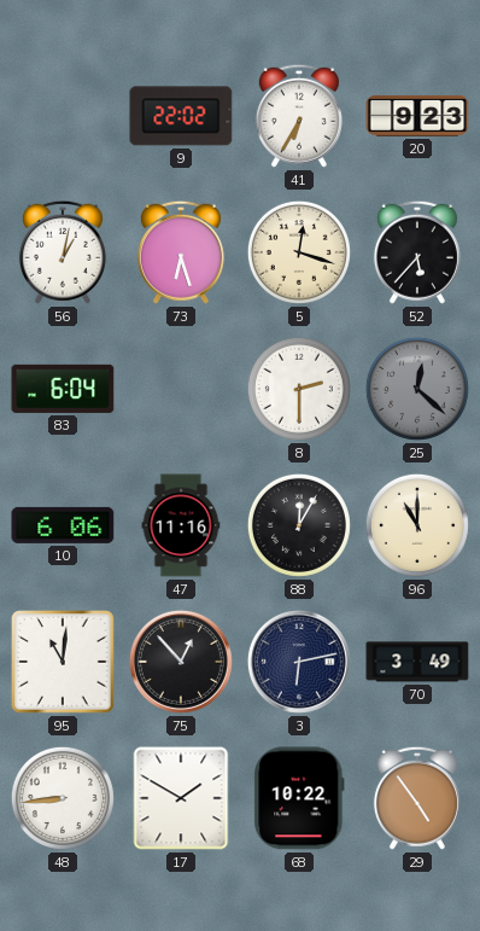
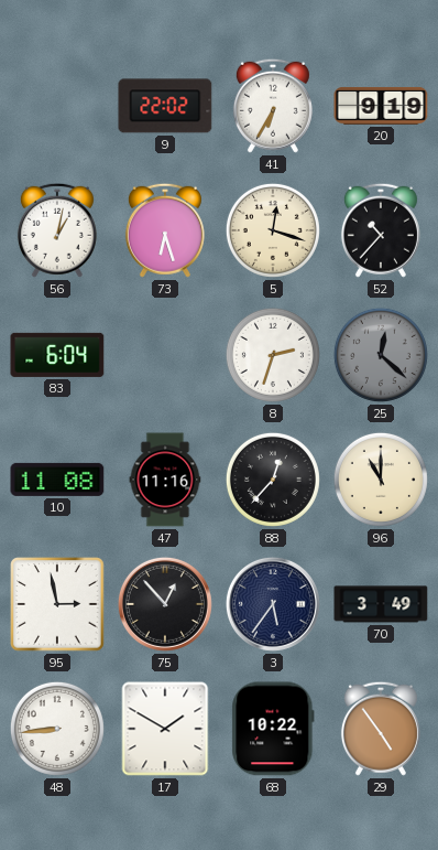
20: 9:23 -> 9:19
52: 5:37 -> 10:37
8: 2:30 -> 2:33
10: 6:06 -> 11:08
88: 12:05 -> 12:37
95: 11:01 -> 2:58
3: 6:13 -> 5:36
